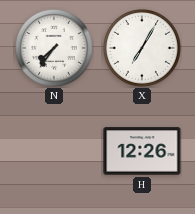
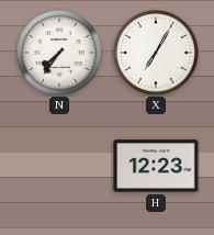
H: 12:26 -> 12:23
